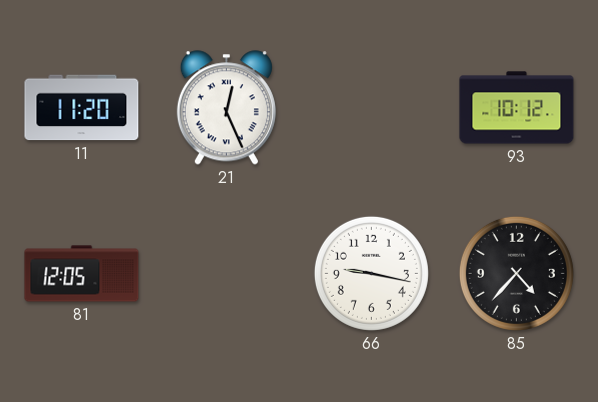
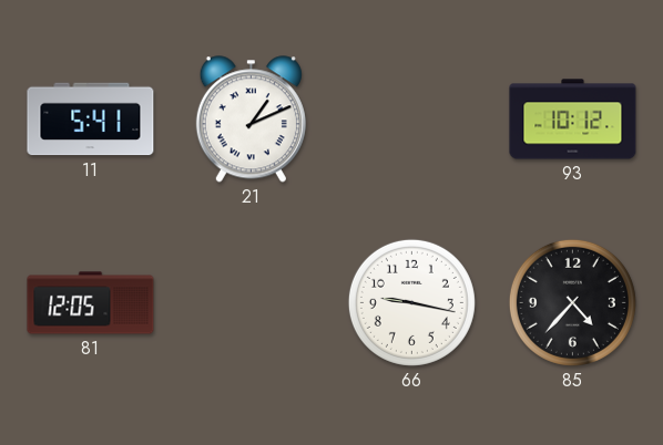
11: 11:20 -> 5:41
21: 12:26 -> 1:11
